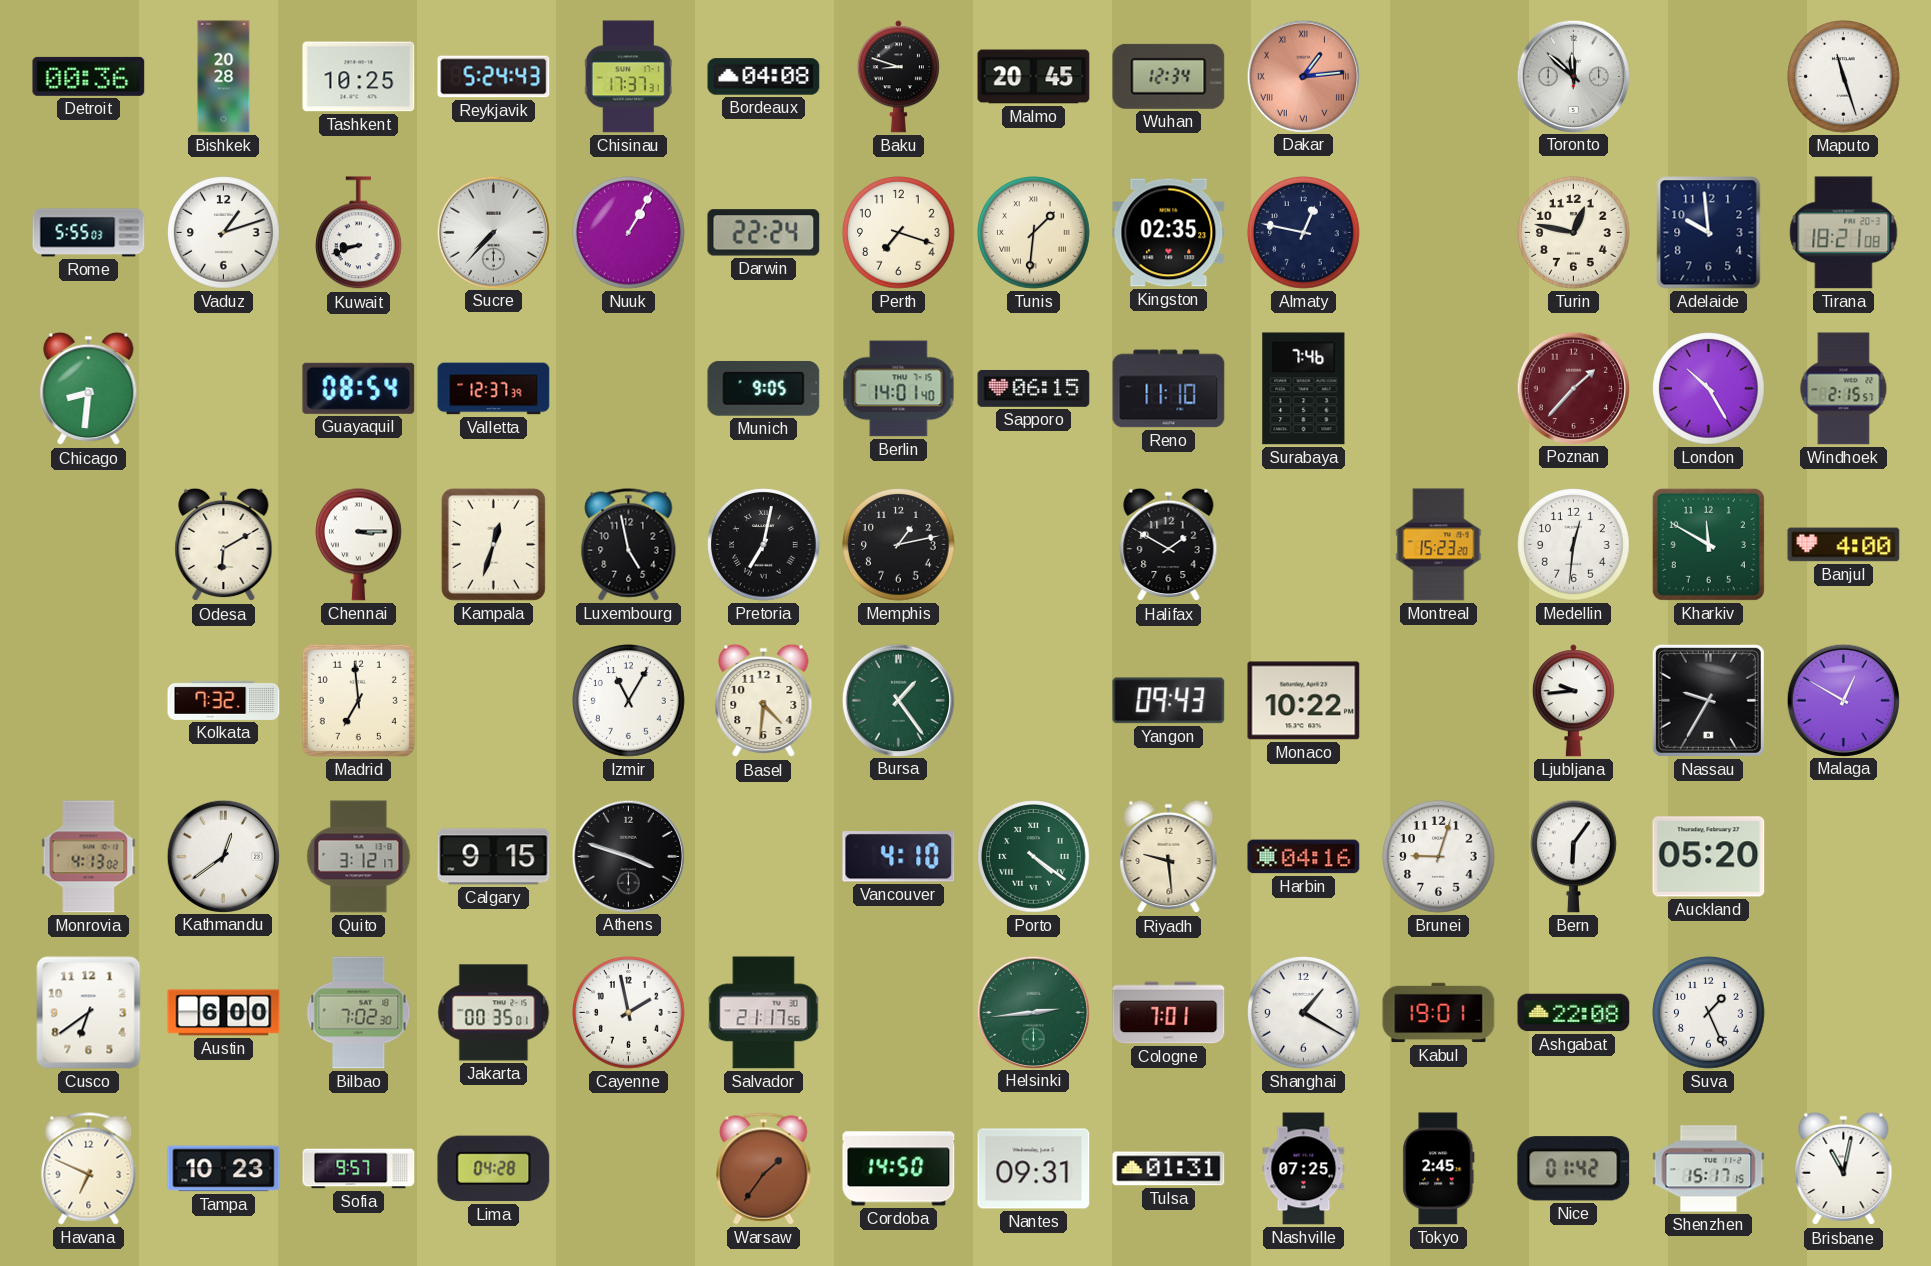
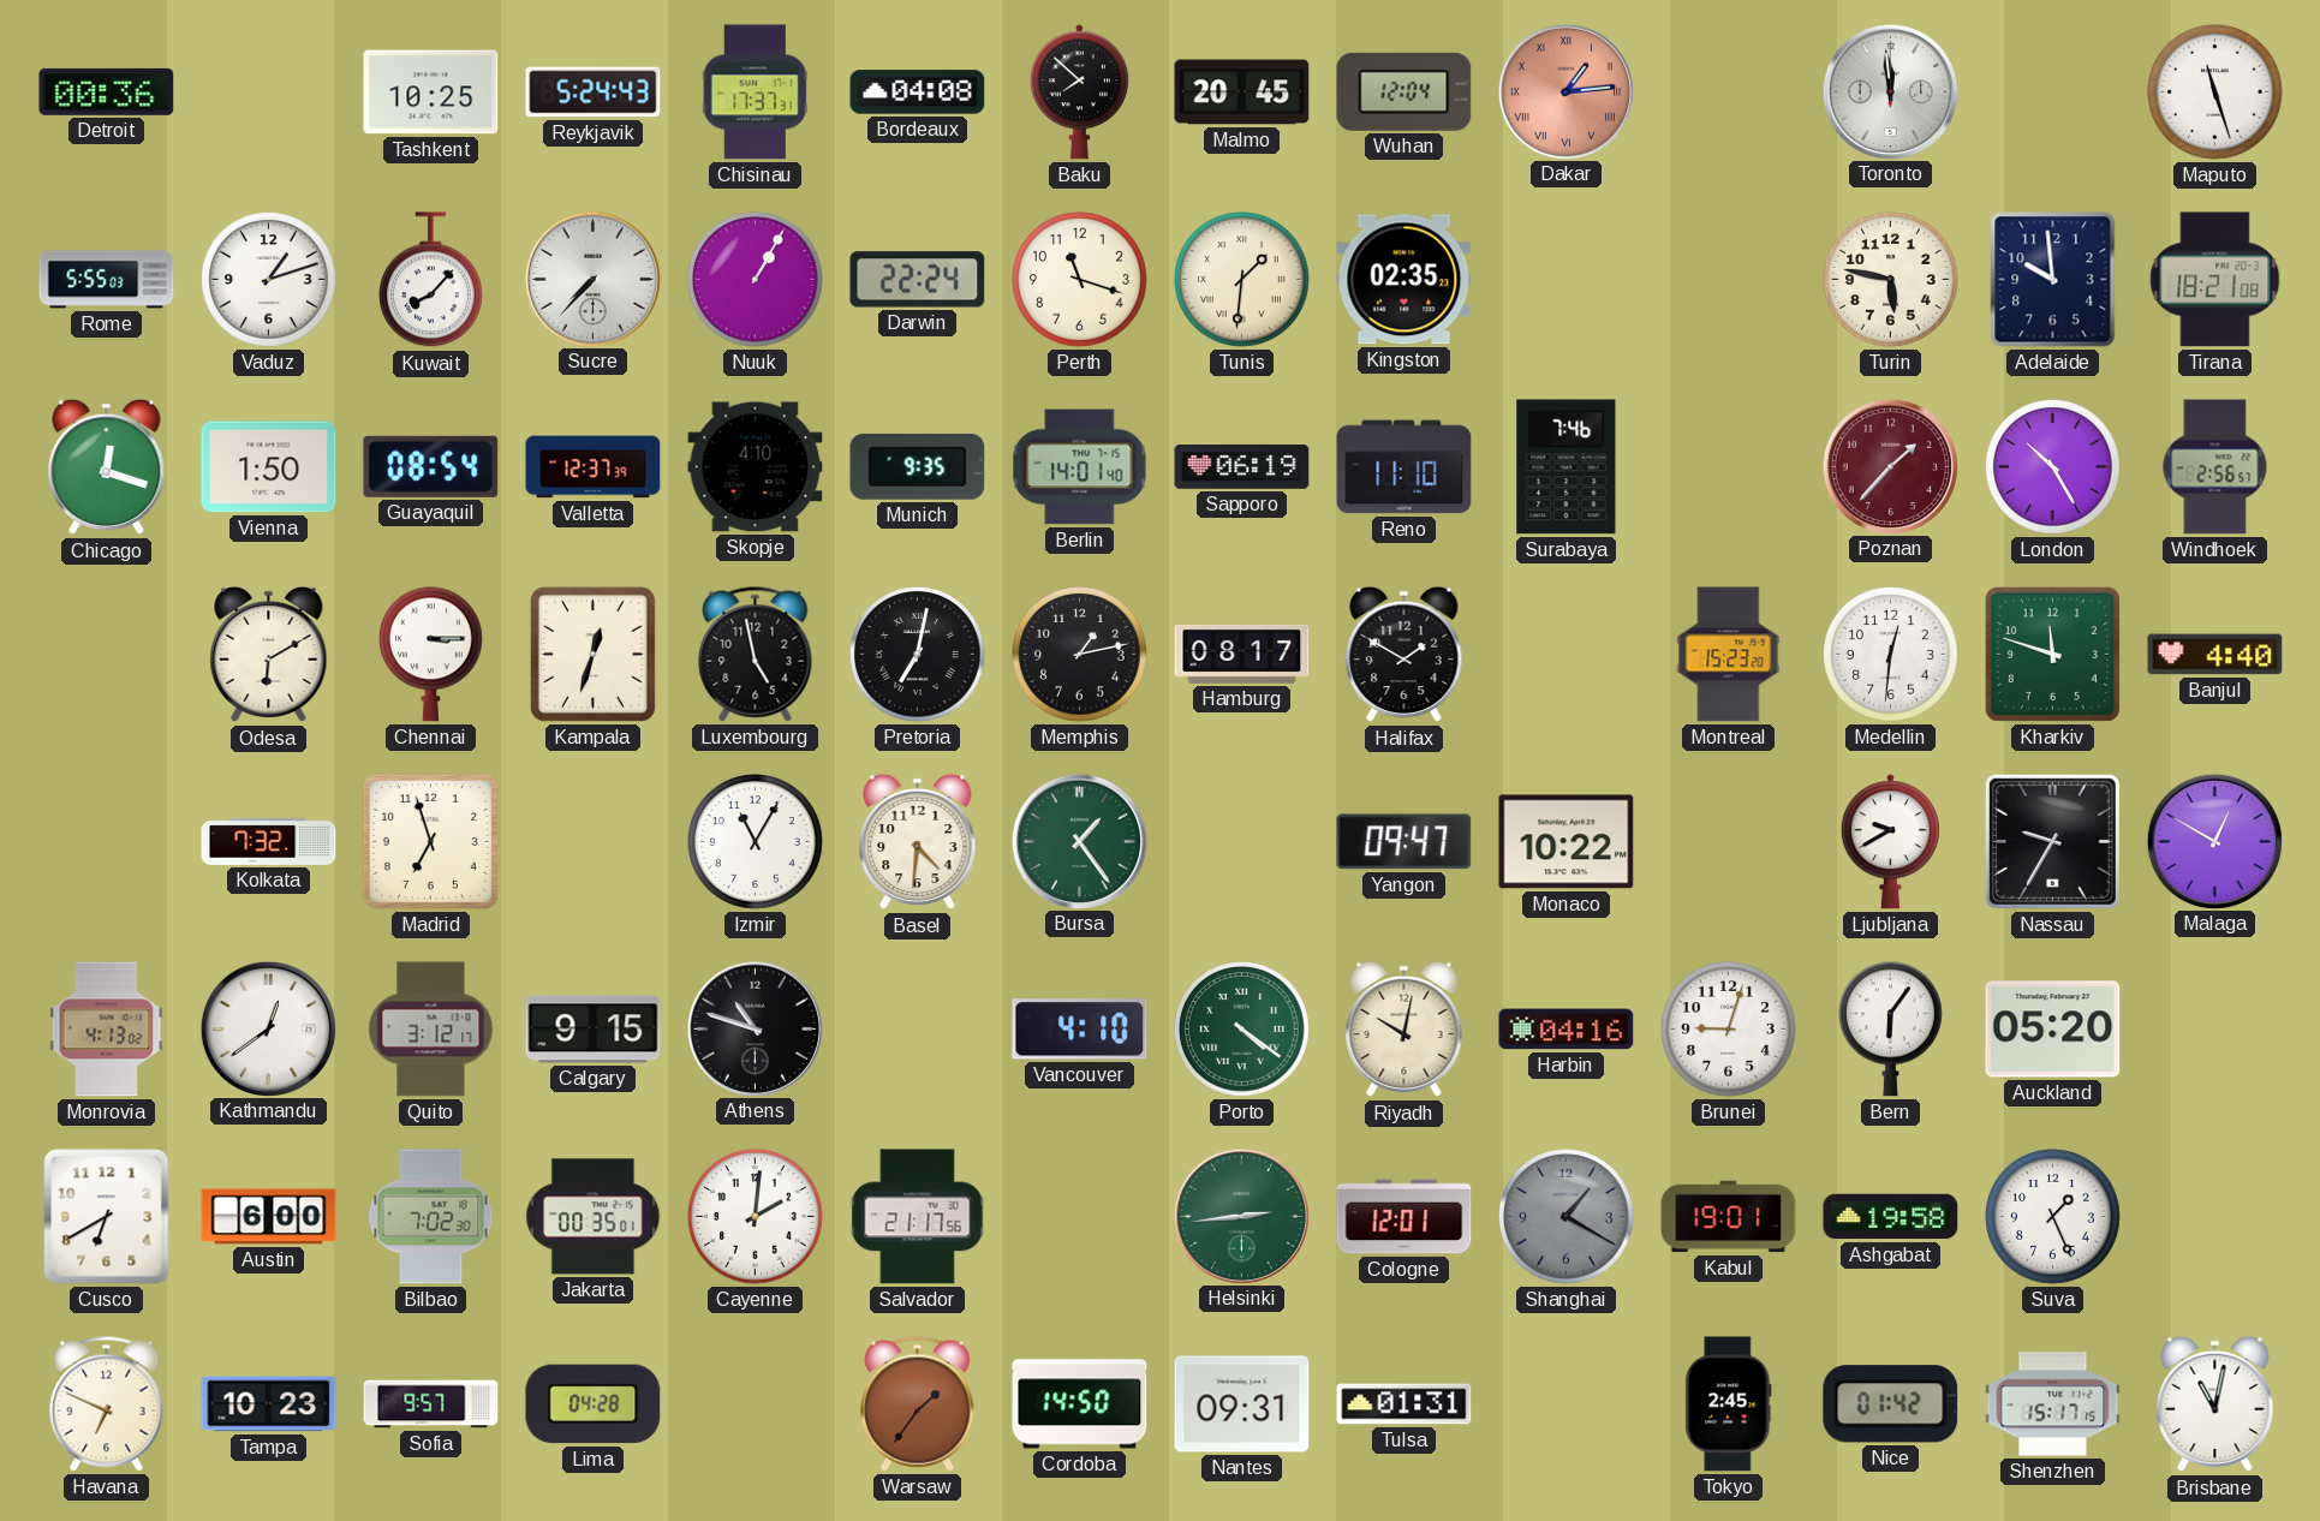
Bishkek: 20:28 -> none
Baku: 8:48 -> 7:52
Wuhan: 12:34 -> 12:04
Toronto: 11:52 -> 11:59
Kuwait: 8:42 -> 8:07
Perth: 7:18 -> 11:18
Almaty: 12:47 -> none
Turin: 12:47 -> 5:47
Chicago: 8:31 -> 12:18
Vienna: none -> 1:50
Skopje: none -> 4:10
Munich: 9:05 -> 9:35
Sapporo: 06:15 -> 06:19
Windhoek: 2:15 -> 2:56
Hamburg: none -> 08:17
Kharkiv: 11:50 -> 11:48
Banjul: 4:00 -> 4:40
Madrid: 6:59 -> 6:57
Yangon: 09:43 -> 09:47
Ljubljana: 9:44 -> 9:40
Athens: 3:48 -> 10:48
Riyadh: 9:29 -> 10:02
Cusco: 6:39 -> 6:40
Cayenne: 1:58 -> 2:01
Cologne: 7:01 -> 12:01
Shanghai dial: white -> grey
Ashgabat: 22:08 -> 19:58
Nashville: 07:25 -> none
